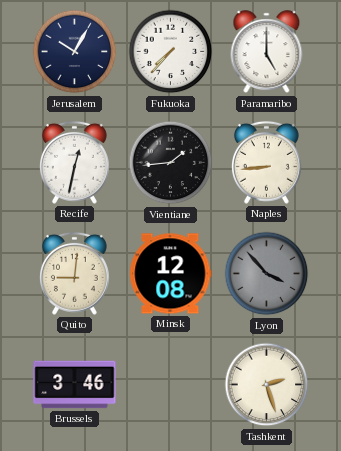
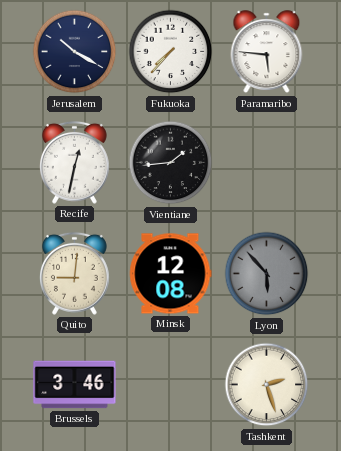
Jerusalem: 10:05 -> 10:20
Paramaribo: 5:00 -> 5:46
Naples: 8:44 -> none
Lyon: 3:53 -> 5:53
